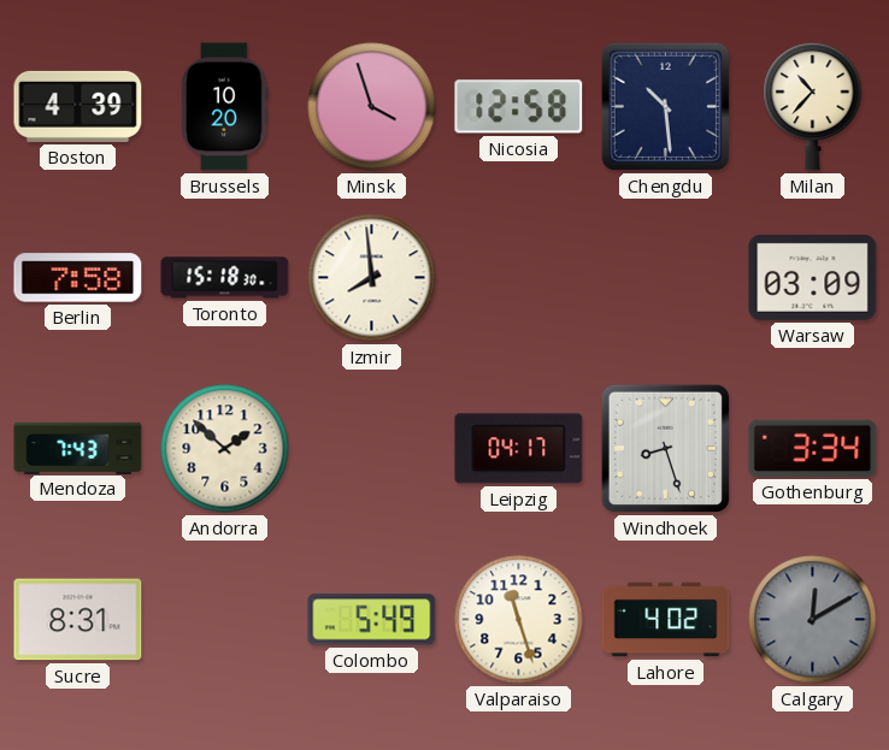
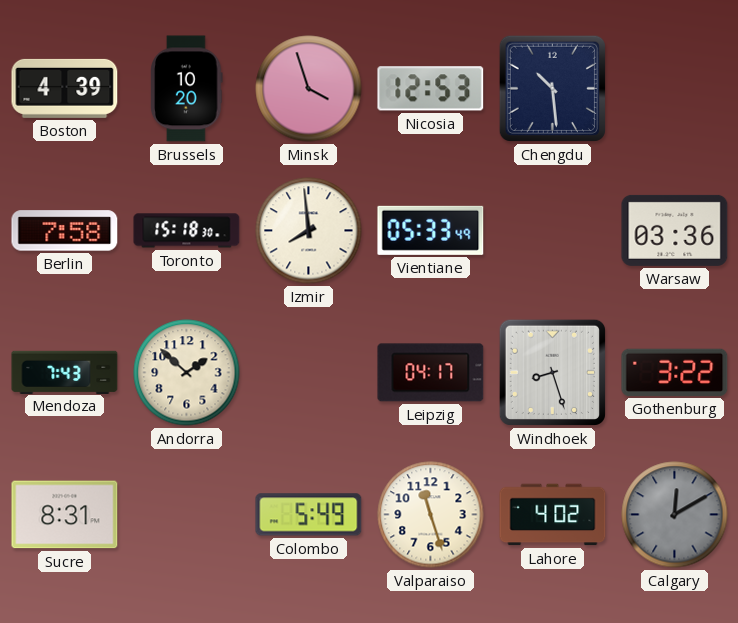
Nicosia: 12:58 -> 12:53
Milan: 10:37 -> none
Vientiane: none -> 05:33
Warsaw: 03:09 -> 03:36
Gothenburg: 3:34 -> 3:22
